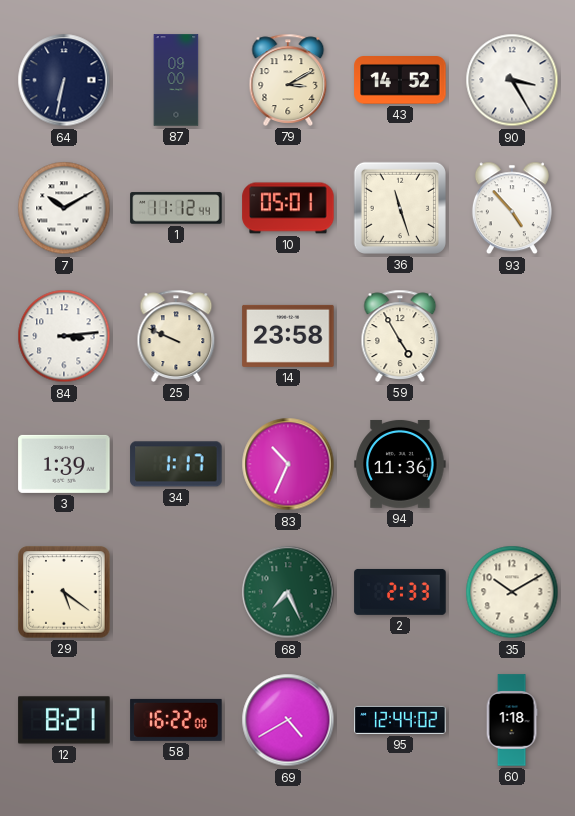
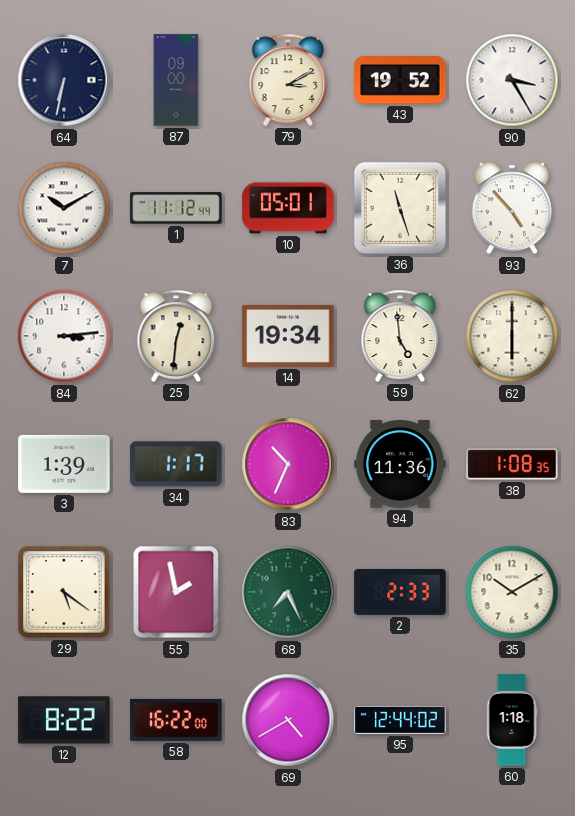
43: 14:52 -> 19:52
25: 9:49 -> 12:31
14: 23:58 -> 19:34
59: 4:55 -> 4:59
62: none -> 6:00
38: none -> 1:08
55: none -> 1:58
12: 8:21 -> 8:22
